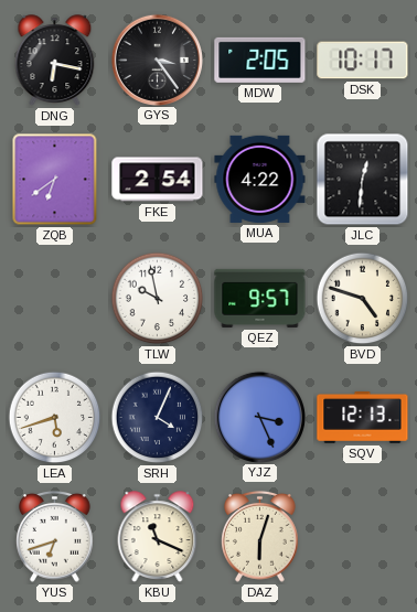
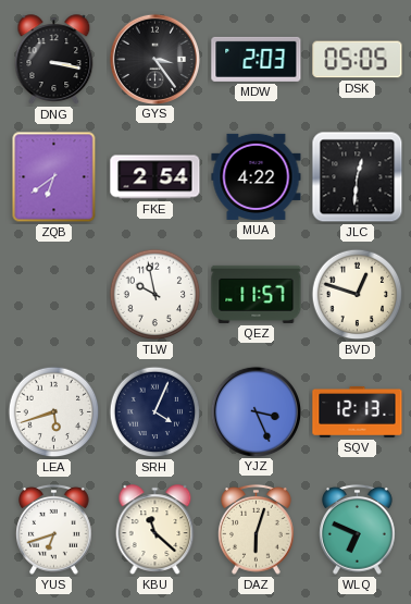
DNG: 6:17 -> 3:17
MDW: 2:05 -> 2:03
DSK: 10:17 -> 05:05
QEZ: 9:57 -> 11:57
BVD: 4:48 -> 12:48
KBU: 11:19 -> 11:22
WLQ: none -> 6:49
